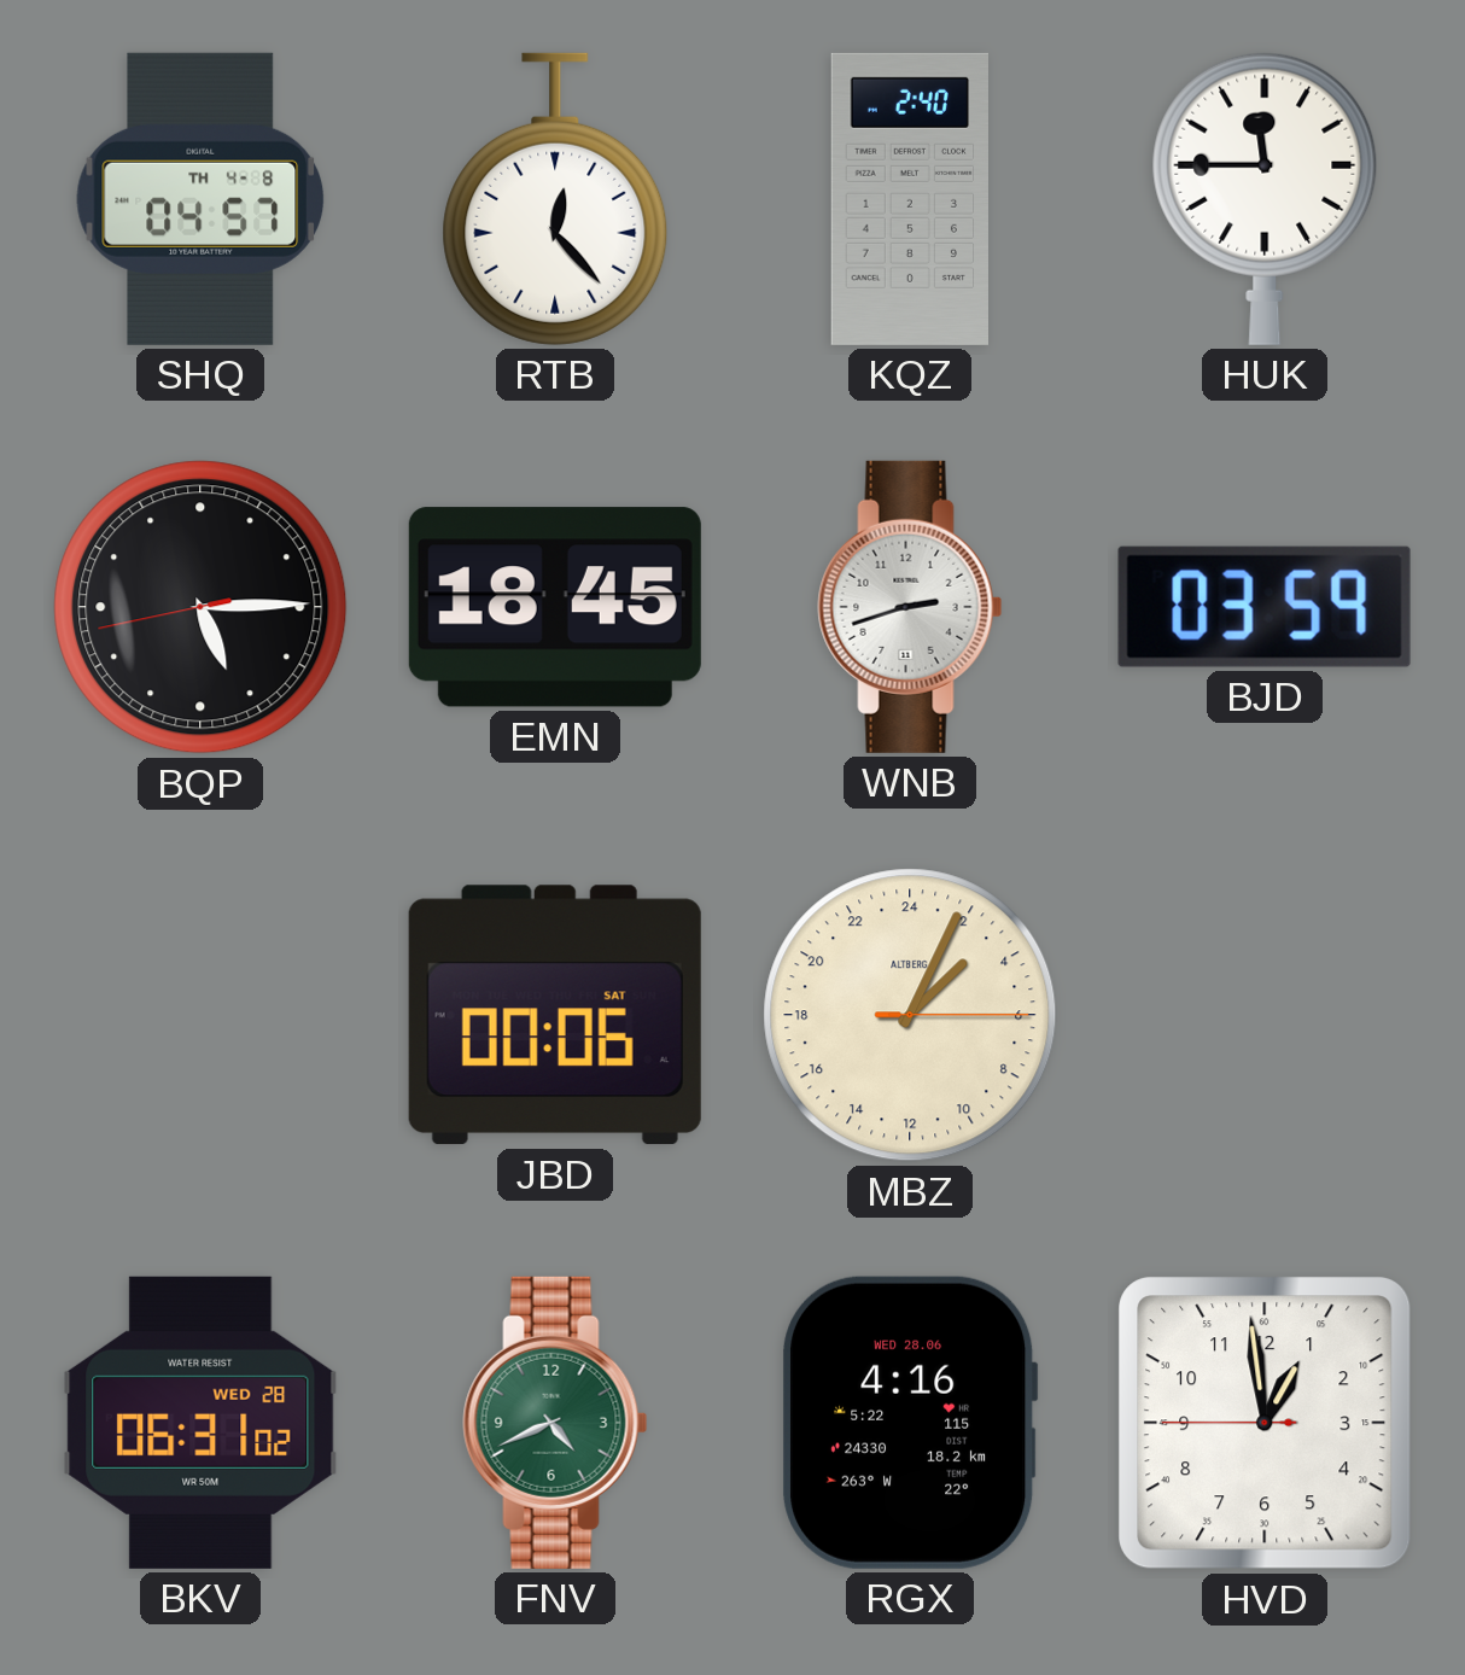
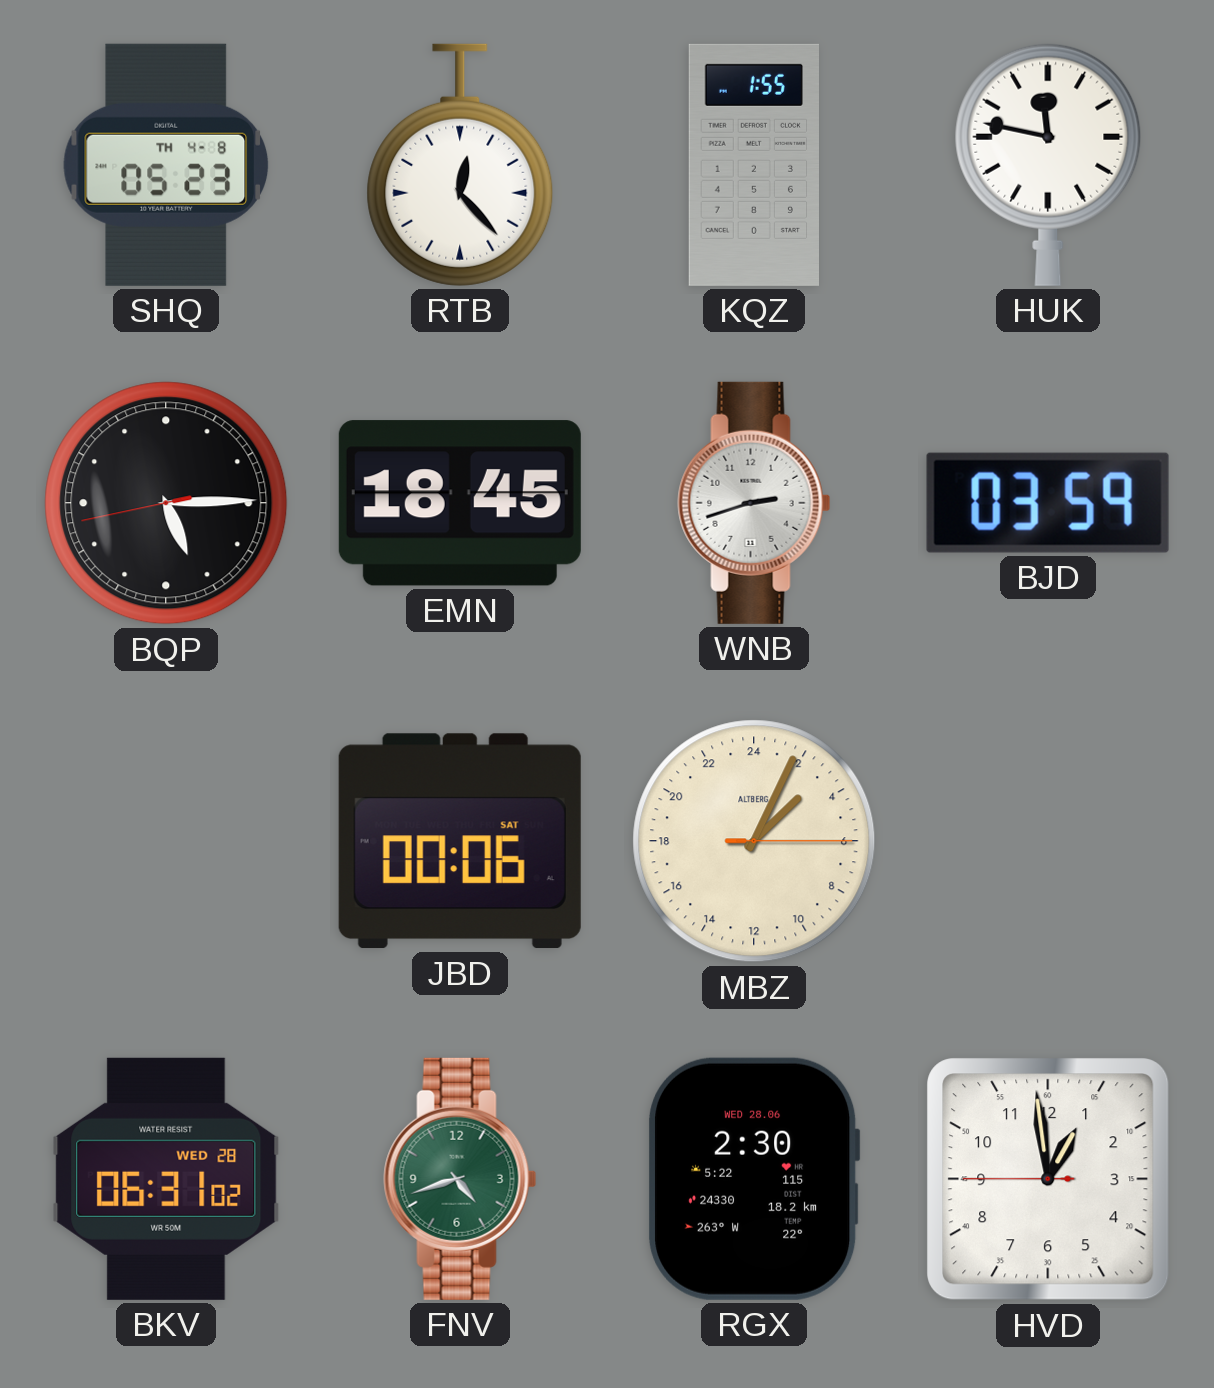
SHQ: 04:57 -> 05:23
KQZ: 2:40 -> 1:55
HUK: 11:45 -> 11:47
FNV: 4:41 -> 4:42
RGX: 4:16 -> 2:30
